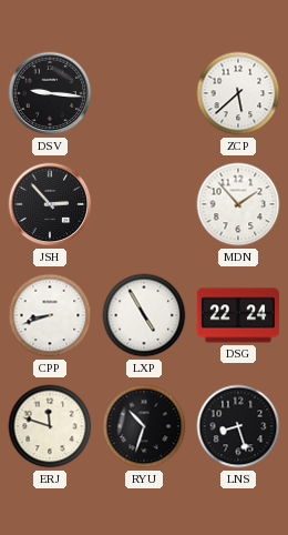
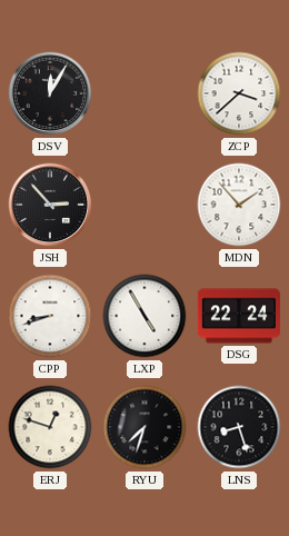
DSV: 9:16 -> 12:05
ZCP: 5:38 -> 3:38
ERJ: 11:48 -> 12:48
RYU: 10:33 -> 7:33
